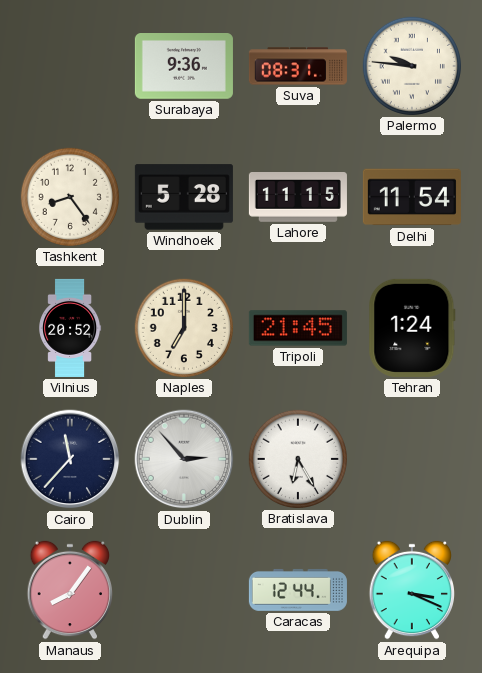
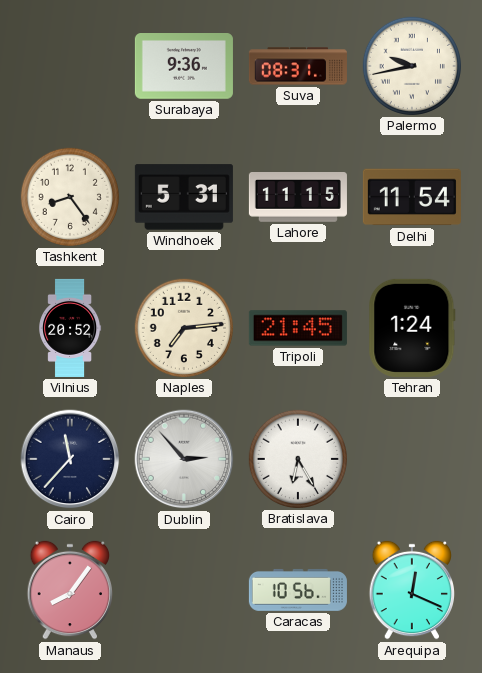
Palermo: 9:46 -> 9:43
Windhoek: 5:28 -> 5:31
Naples: 7:00 -> 7:14
Caracas: 12:44 -> 10:56
Arequipa: 3:19 -> 12:19
